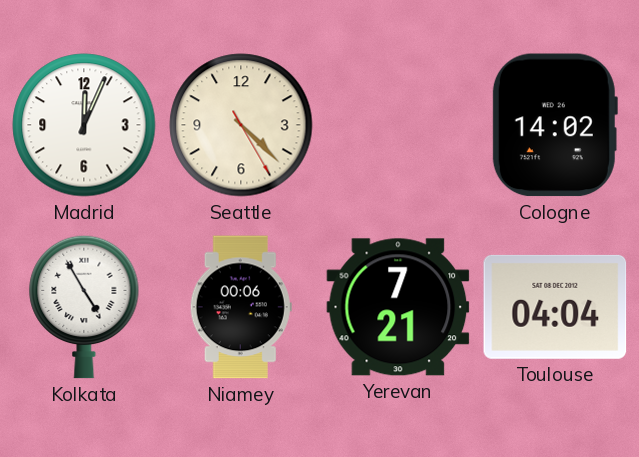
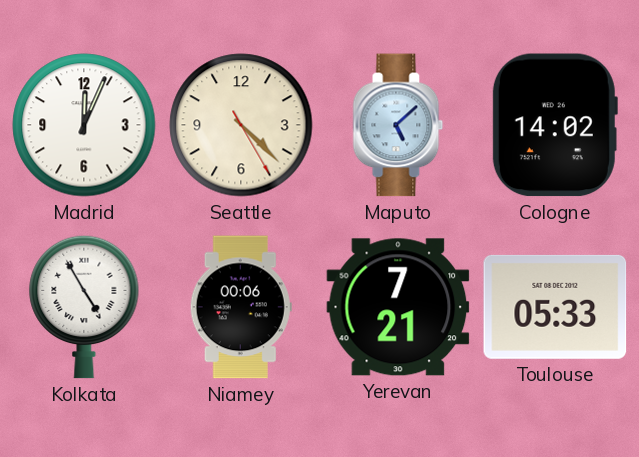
Maputo: none -> 5:08
Toulouse: 04:04 -> 05:33
